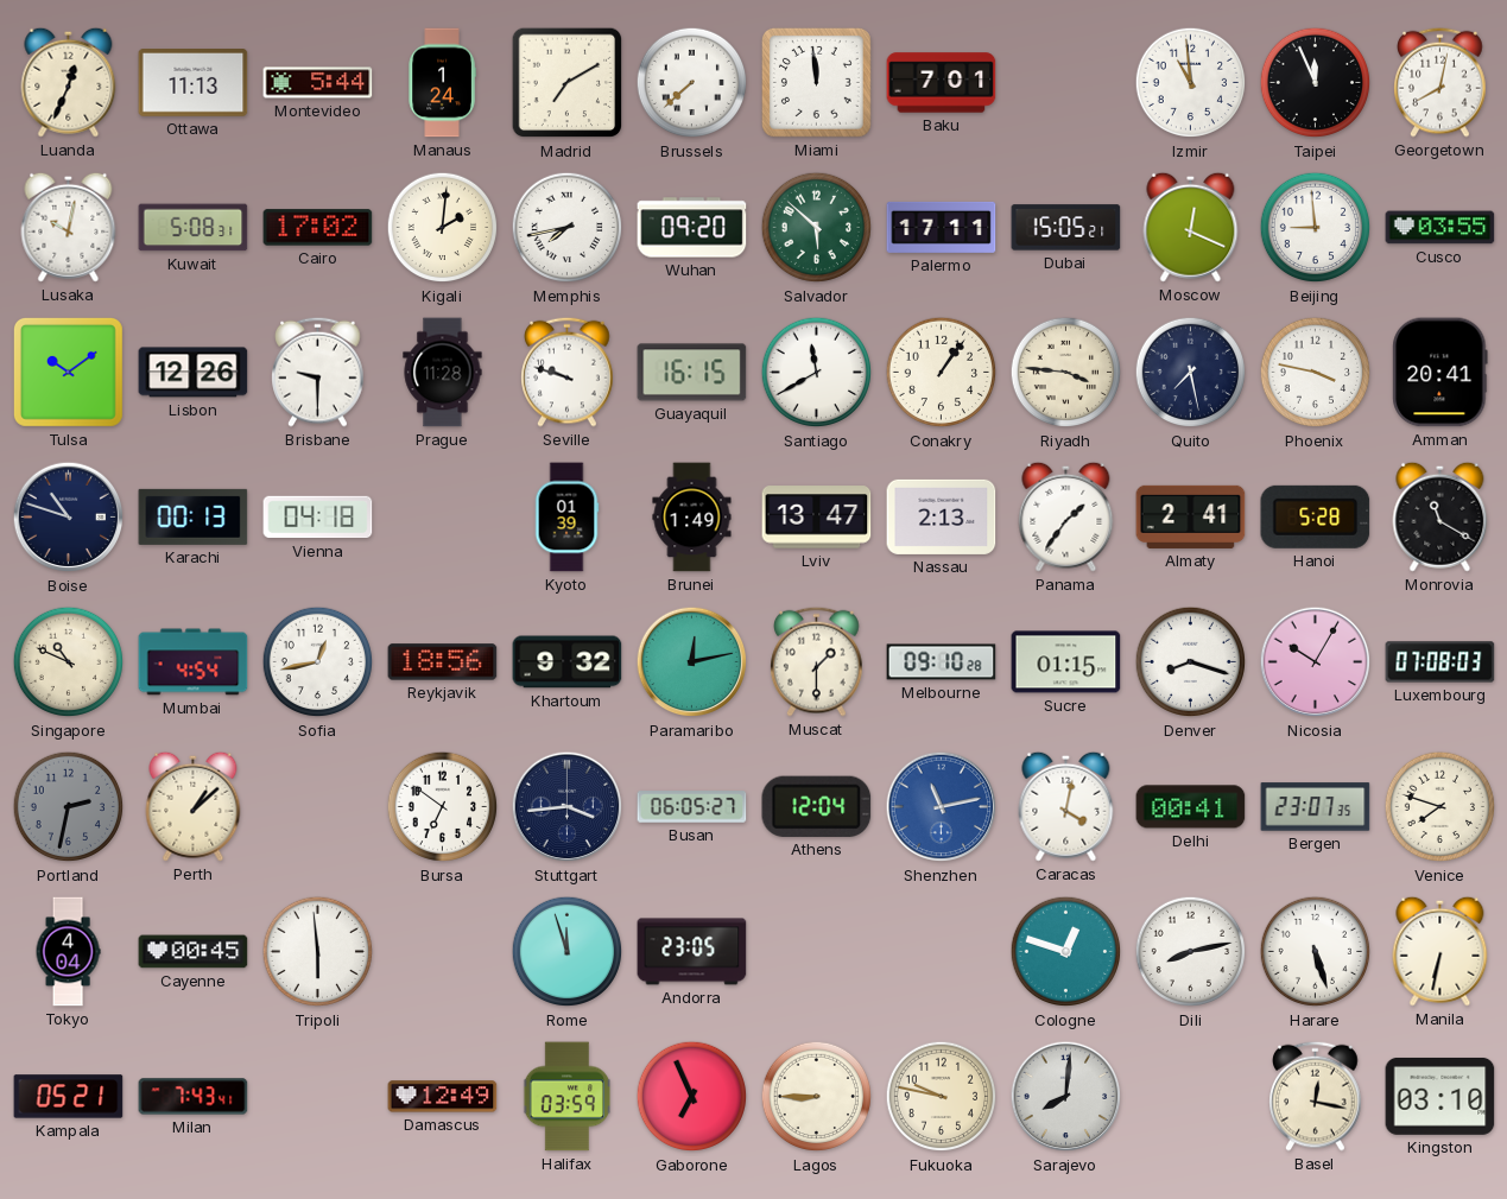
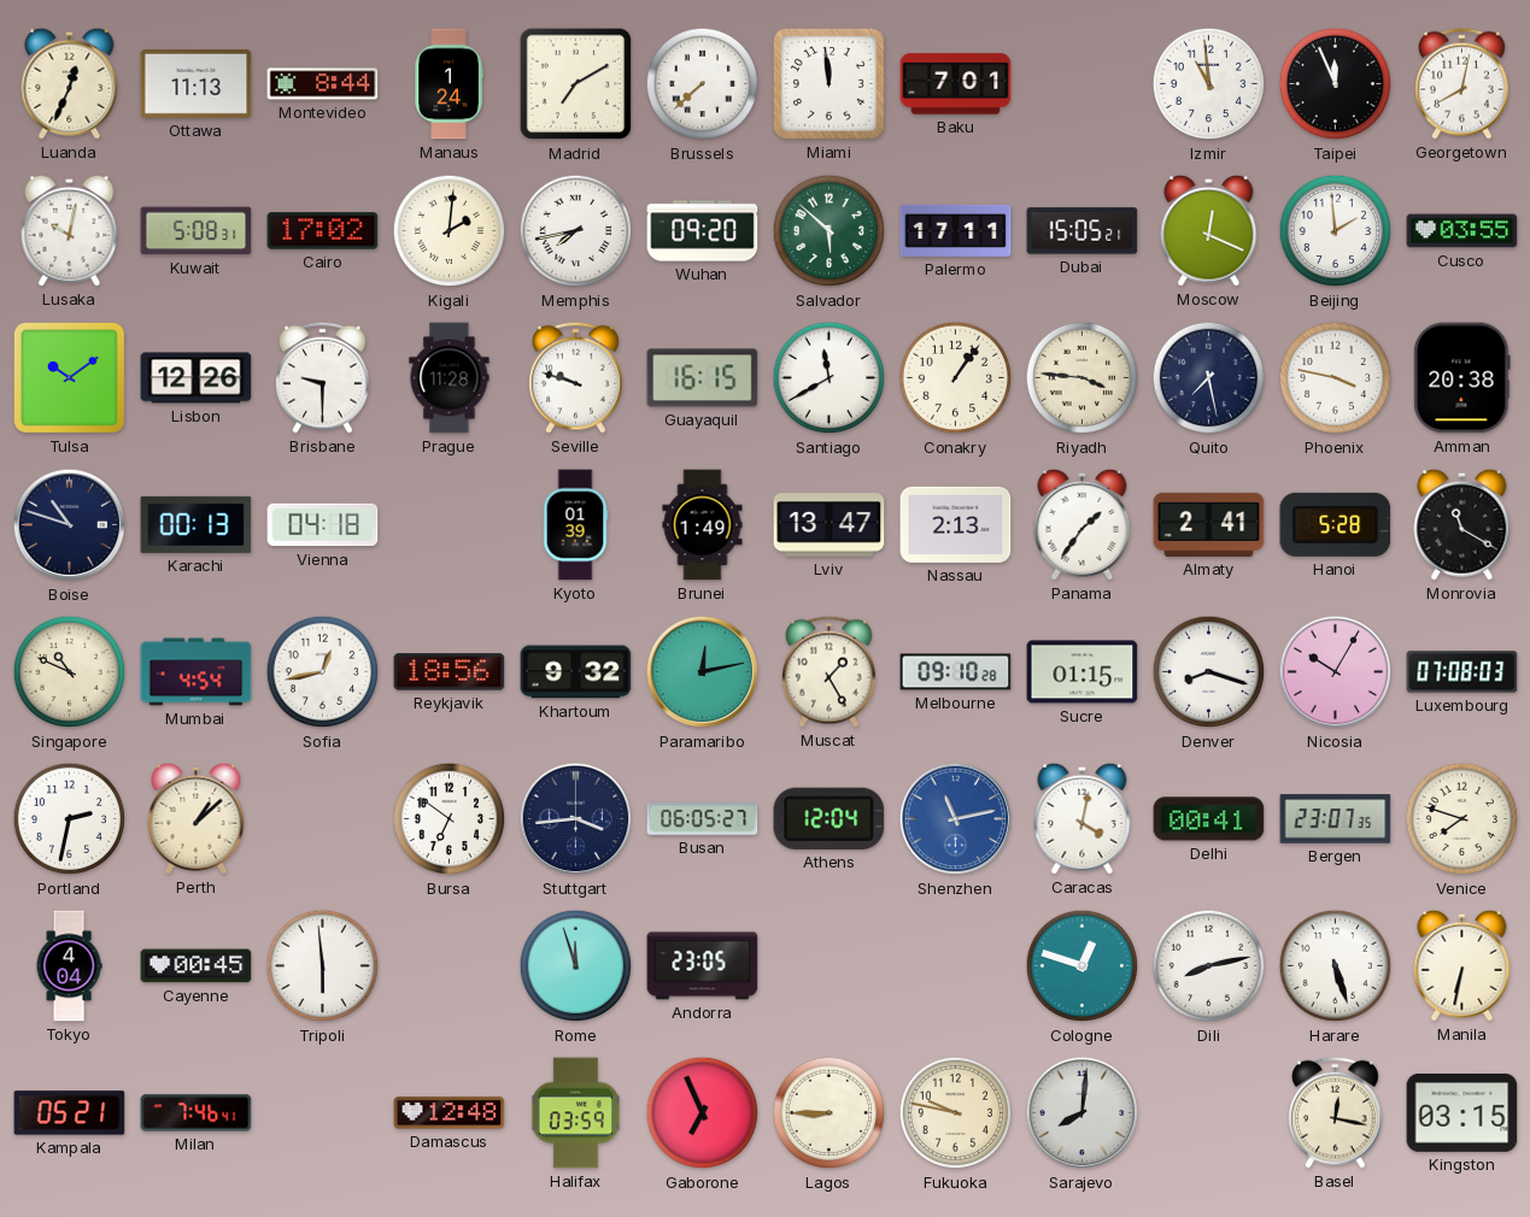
Montevideo: 5:44 -> 8:44
Beijing: 8:59 -> 1:59
Amman: 20:41 -> 20:38
Muscat: 1:30 -> 1:25
Portland dial: grey -> white
Milan: 7:43 -> 7:46
Damascus: 12:49 -> 12:48
Kingston: 03:10 -> 03:15
